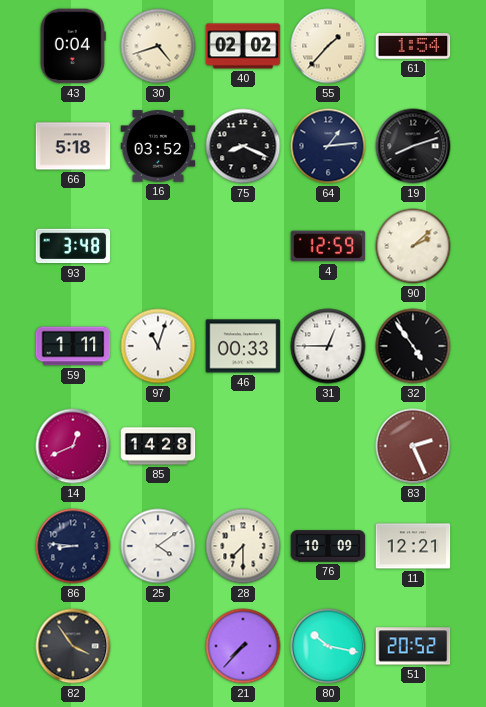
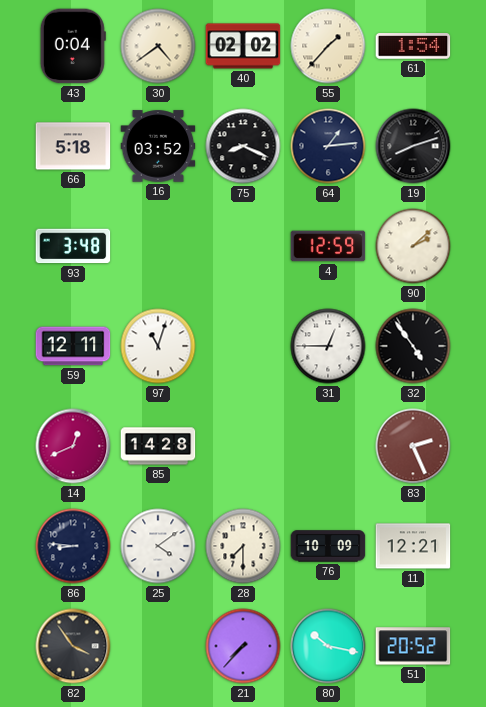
30: 4:42 -> 4:39
59: 1:11 -> 12:11
46: 00:33 -> none
